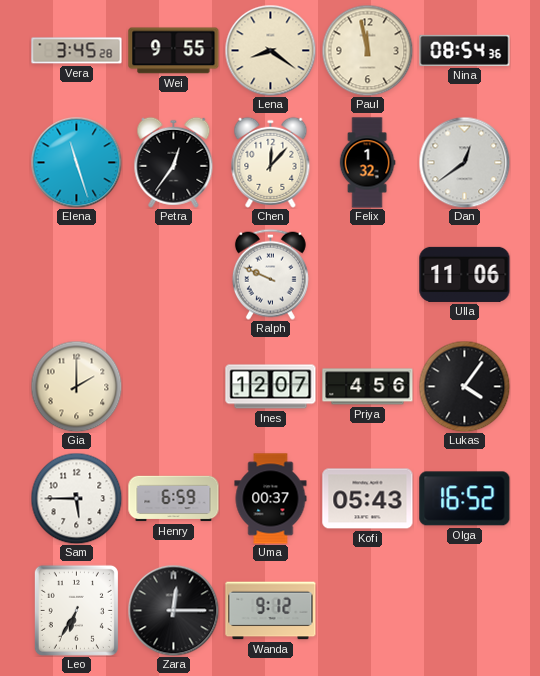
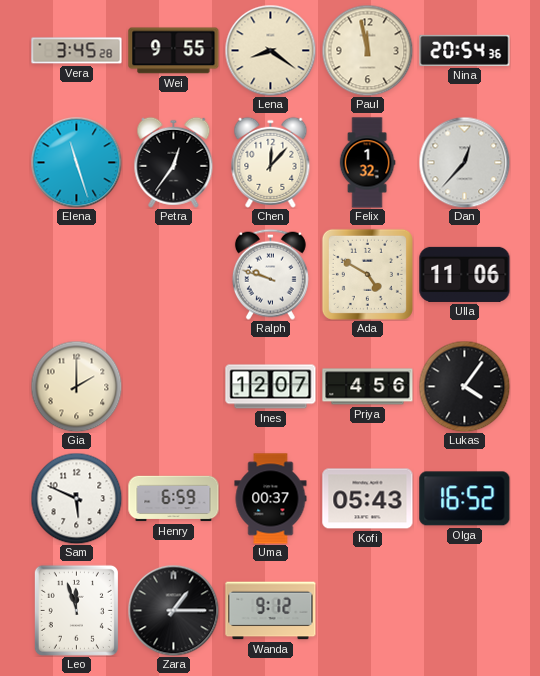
Nina: 08:54 -> 20:54
Dan: 12:39 -> 12:37
Ralph: 9:49 -> 9:48
Ada: none -> 4:50
Sam: 5:45 -> 5:49
Leo: 6:35 -> 11:57
Zara: 12:15 -> 1:15
